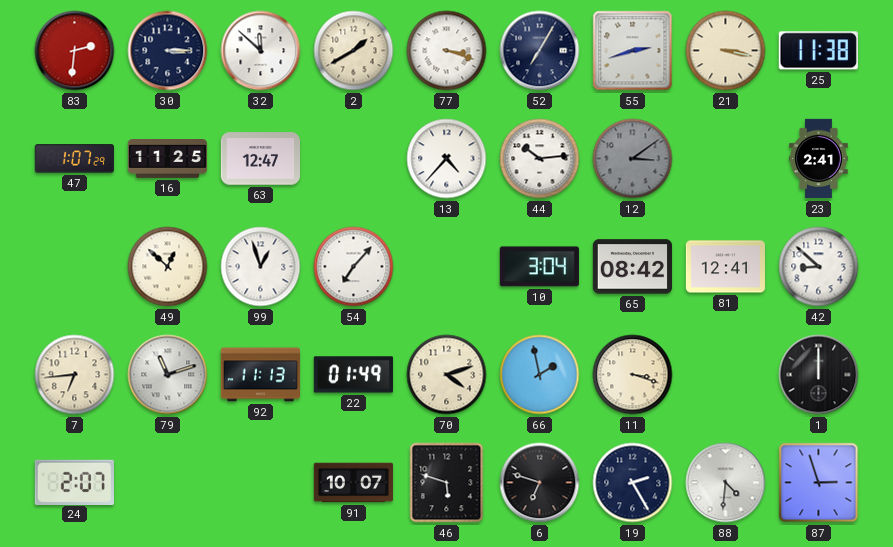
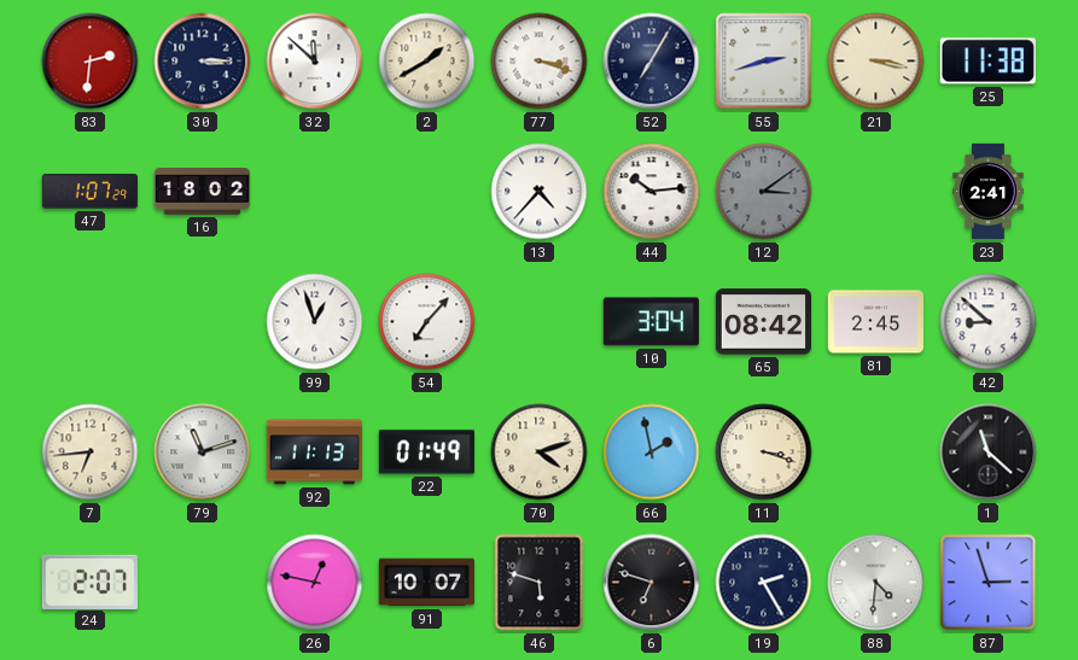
16: 11:25 -> 18:02
63: 12:47 -> none
49: 12:52 -> none
81: 12:41 -> 2:45
1: 12:00 -> 11:22
26: none -> 12:47
